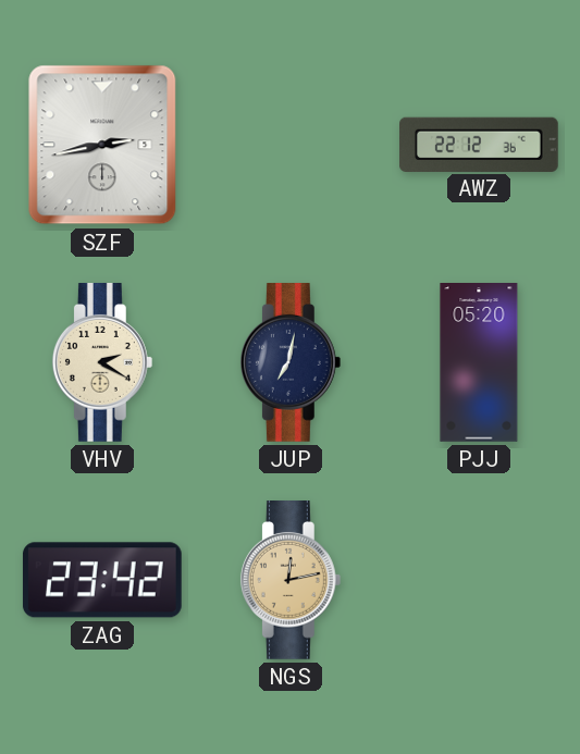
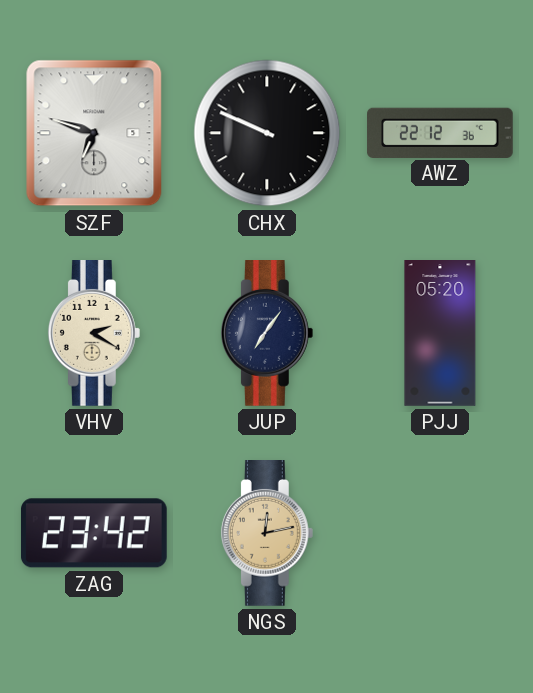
SZF: 2:43 -> 6:48
CHX: none -> 9:49
JUP: 7:02 -> 7:06
